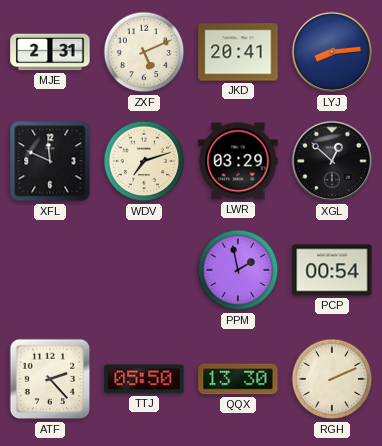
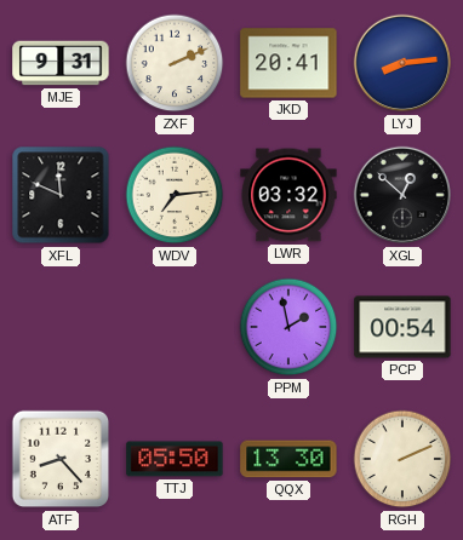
MJE: 2:31 -> 9:31
ZXF: 5:11 -> 2:11
WDV: 7:12 -> 7:14
LWR: 03:29 -> 03:32
ATF: 2:23 -> 8:23
